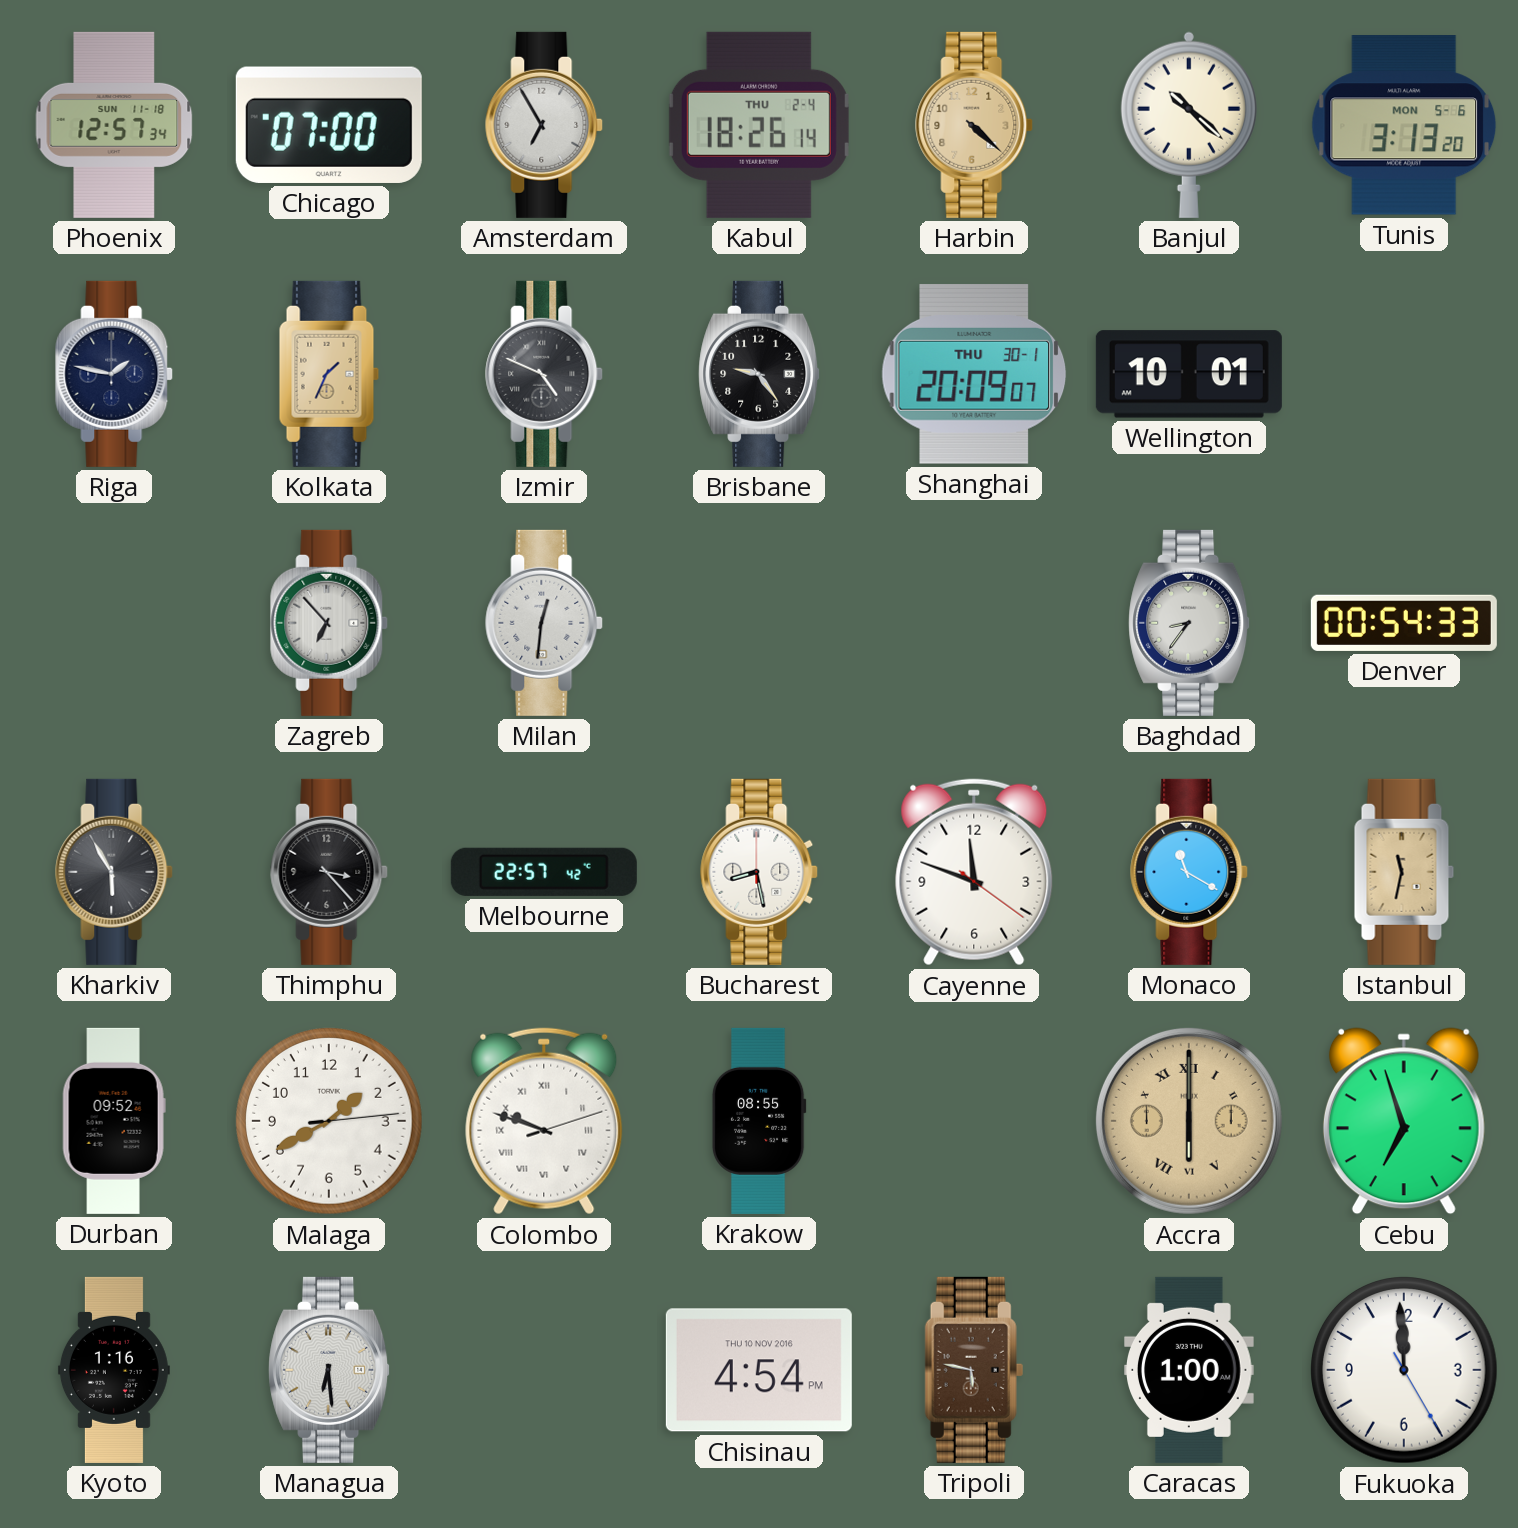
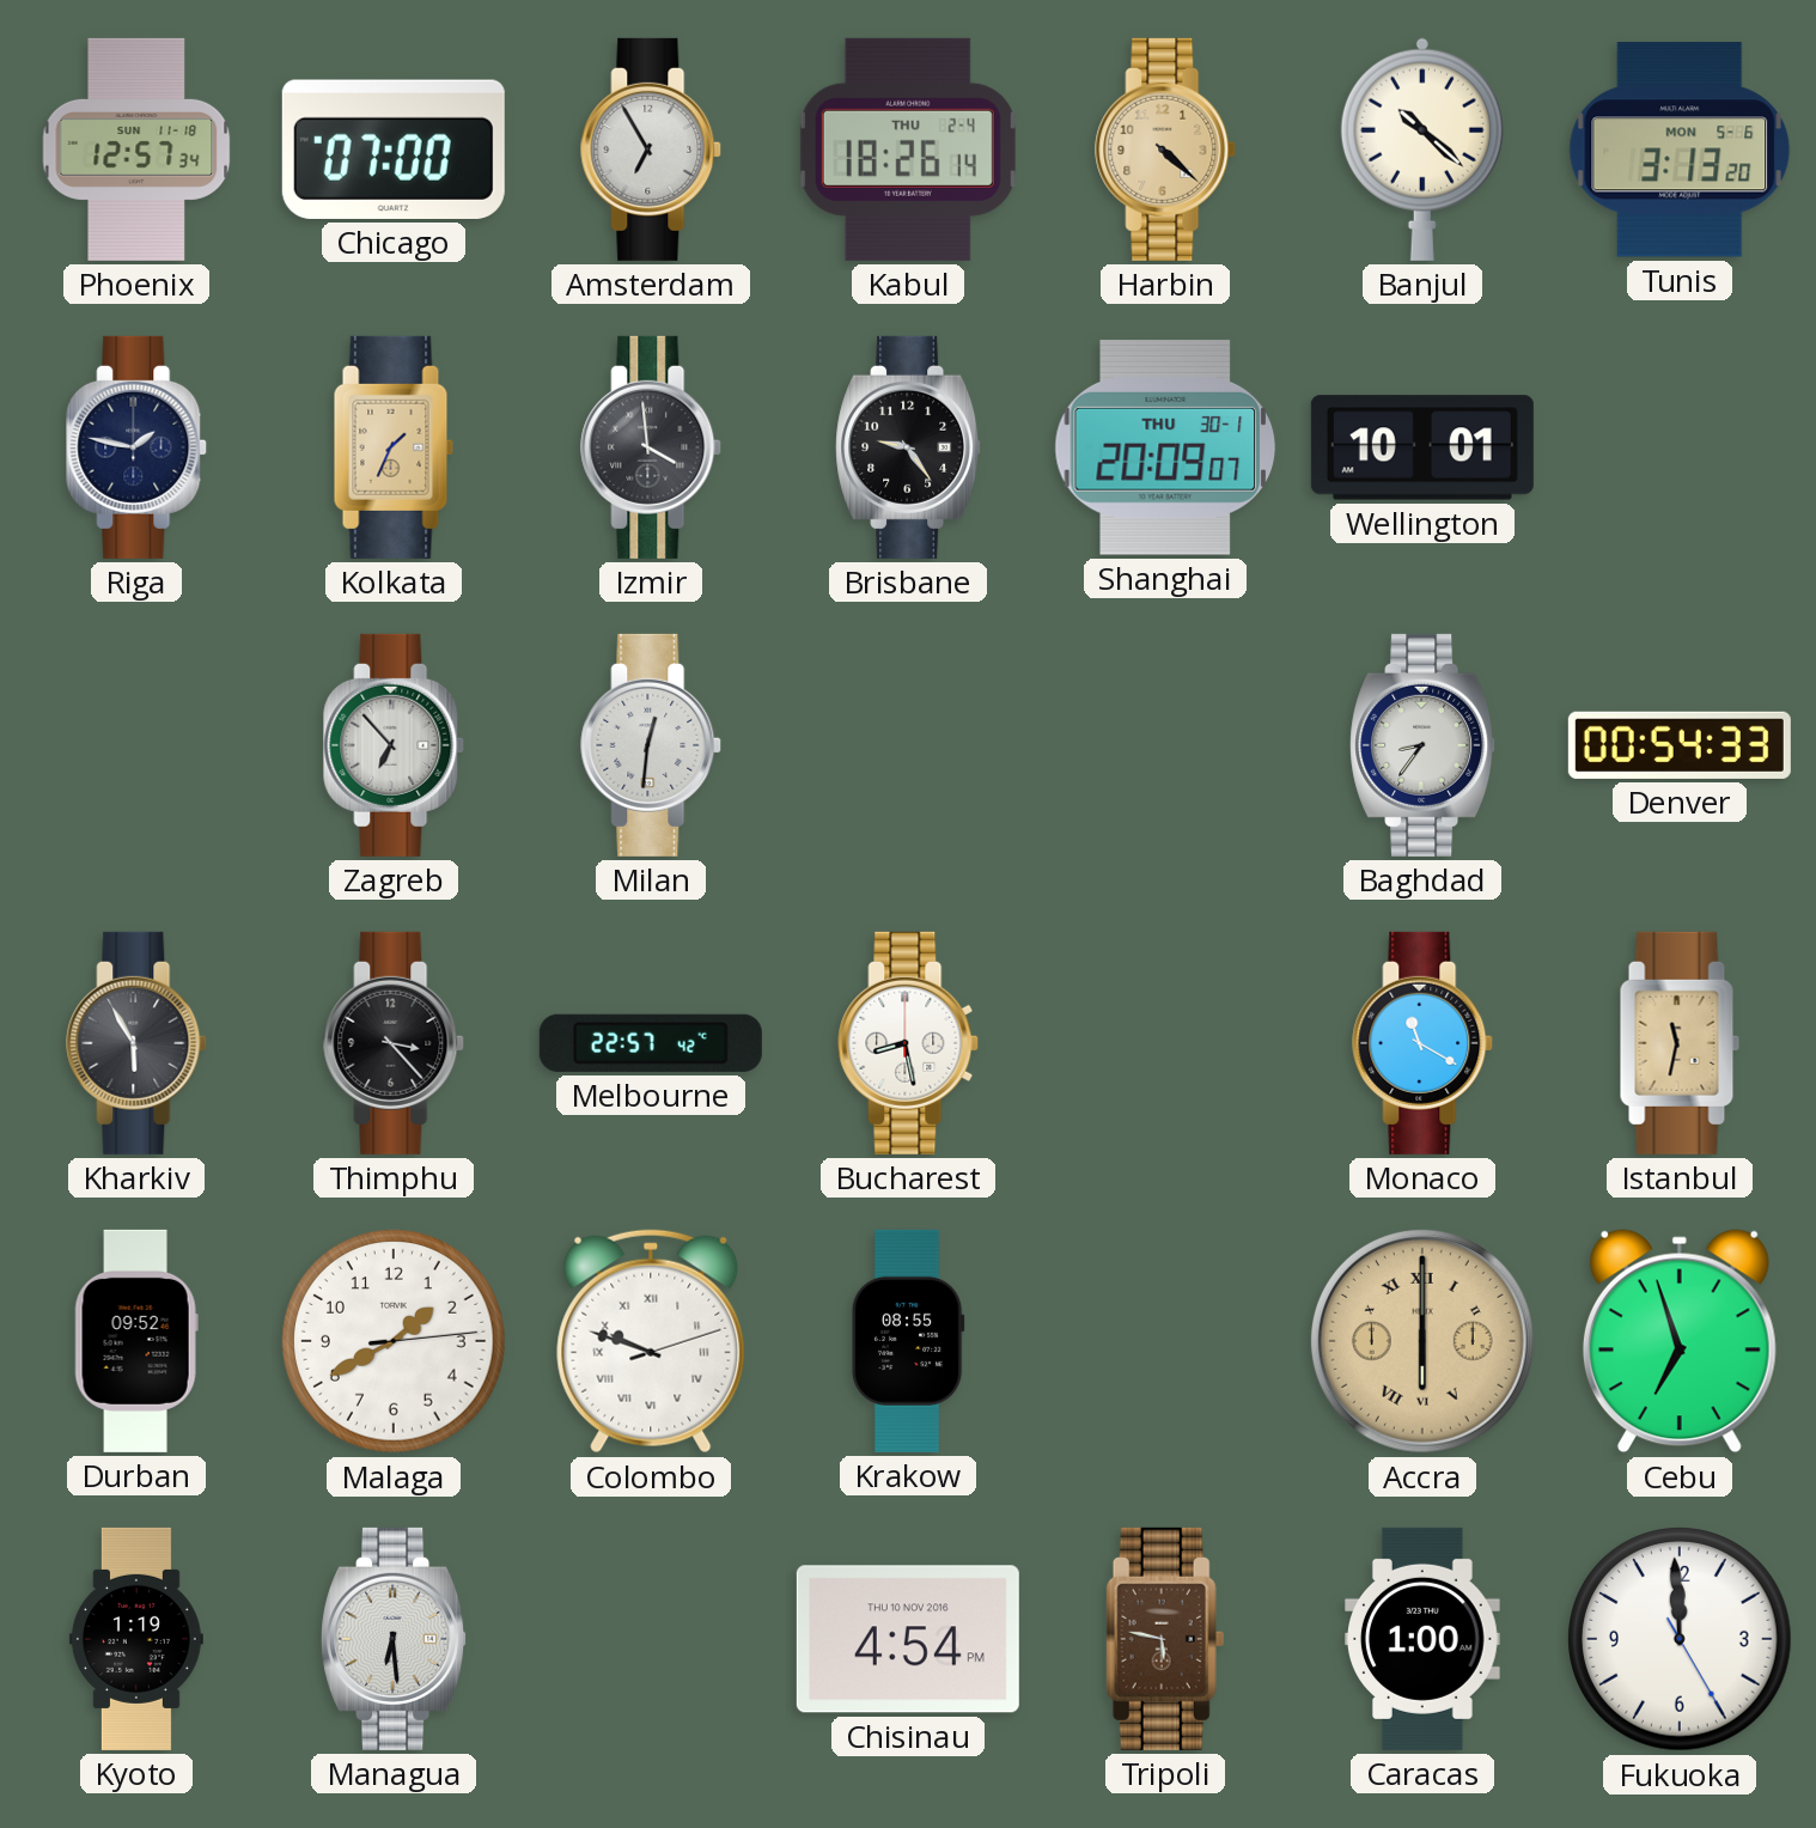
Izmir: 4:49 -> 3:59
Cayenne: 11:48 -> none
Kyoto: 1:16 -> 1:19
